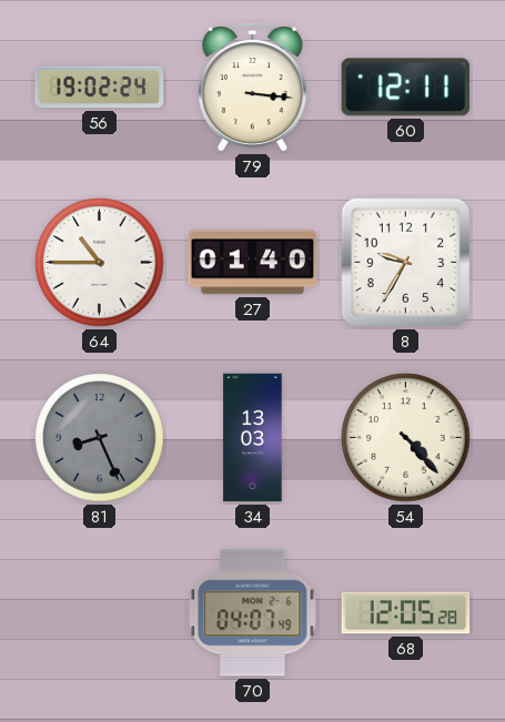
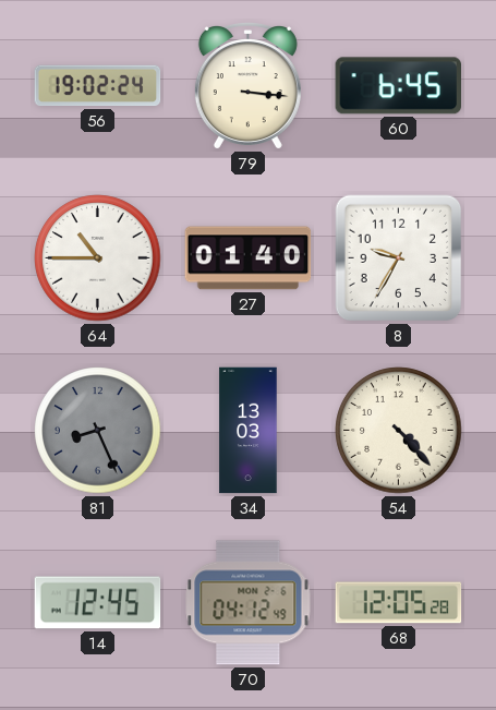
60: 12:11 -> 6:45
14: none -> 12:45
70: 04:07 -> 04:12
